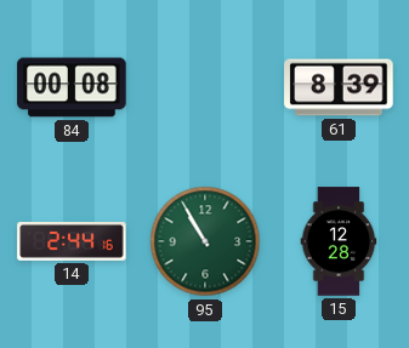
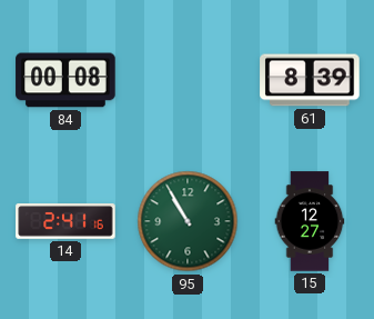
14: 2:44 -> 2:41
15: 12:28 -> 12:27
